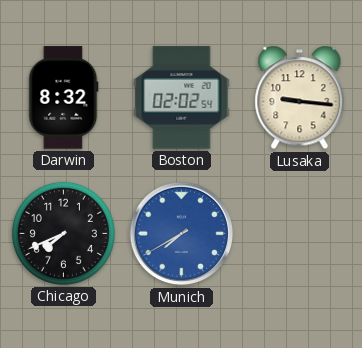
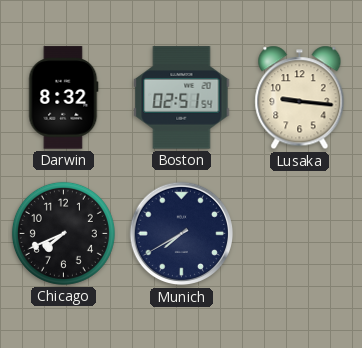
Boston: 02:02 -> 02:51
Munich dial: blue -> navy
